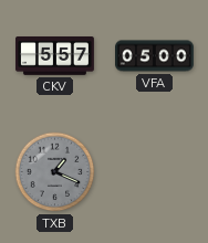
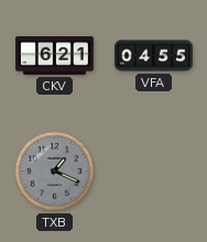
CKV: 5:57 -> 6:21
VFA: 05:00 -> 04:55
